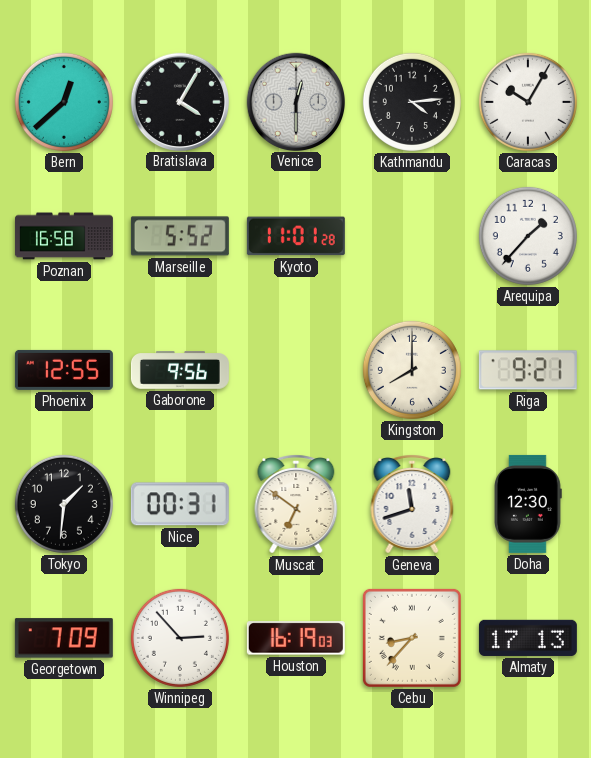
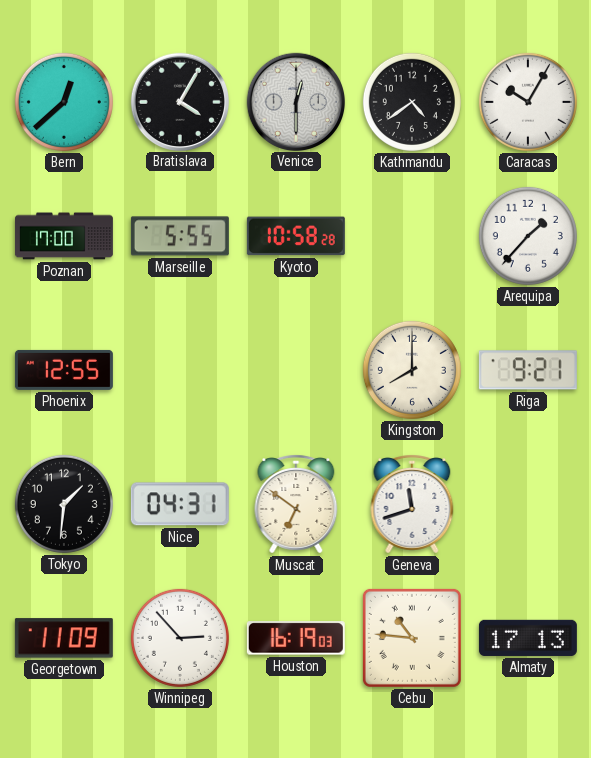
Kathmandu: 4:14 -> 4:39
Poznan: 16:58 -> 17:00
Marseille: 5:52 -> 5:55
Kyoto: 11:01 -> 10:58
Gaborone: 9:56 -> none
Nice: 00:31 -> 04:31
Doha: 12:30 -> none
Georgetown: 7:09 -> 11:09
Cebu: 8:37 -> 10:46
